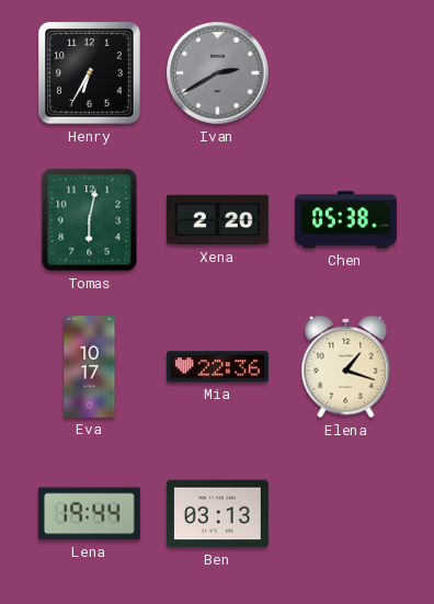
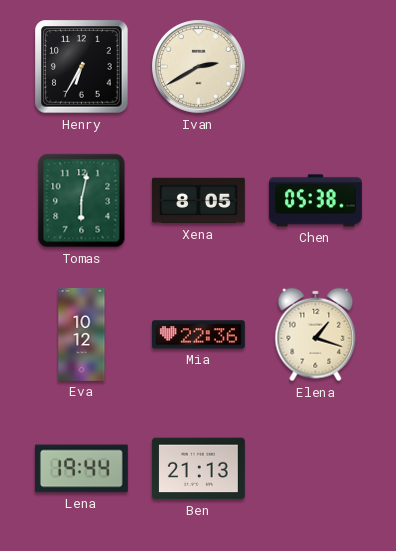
Ivan dial: grey -> cream
Xena: 2:20 -> 8:05
Eva: 10:17 -> 10:12
Ben: 03:13 -> 21:13
